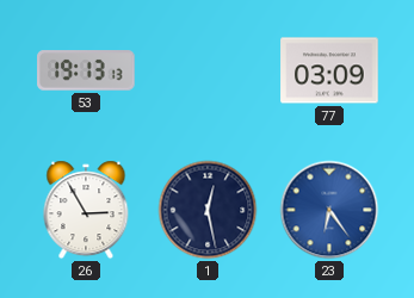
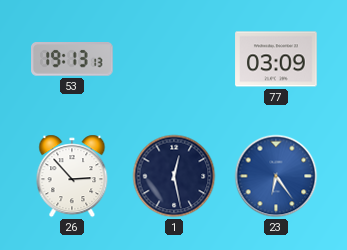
26: 2:55 -> 2:53
